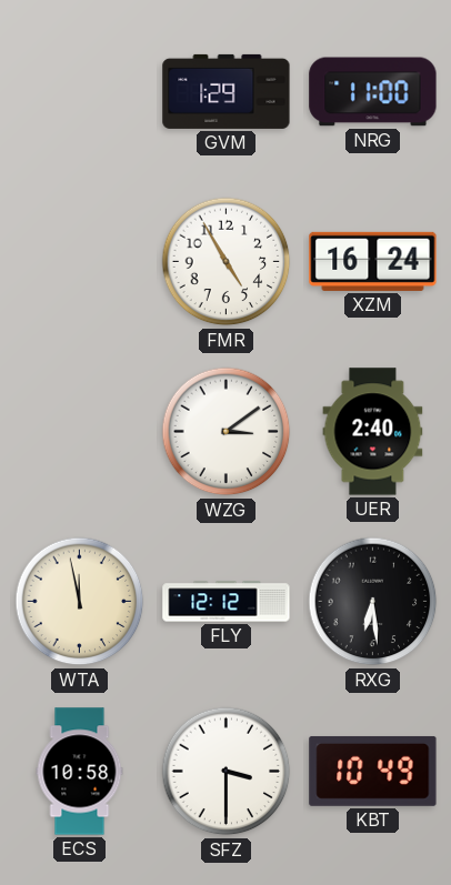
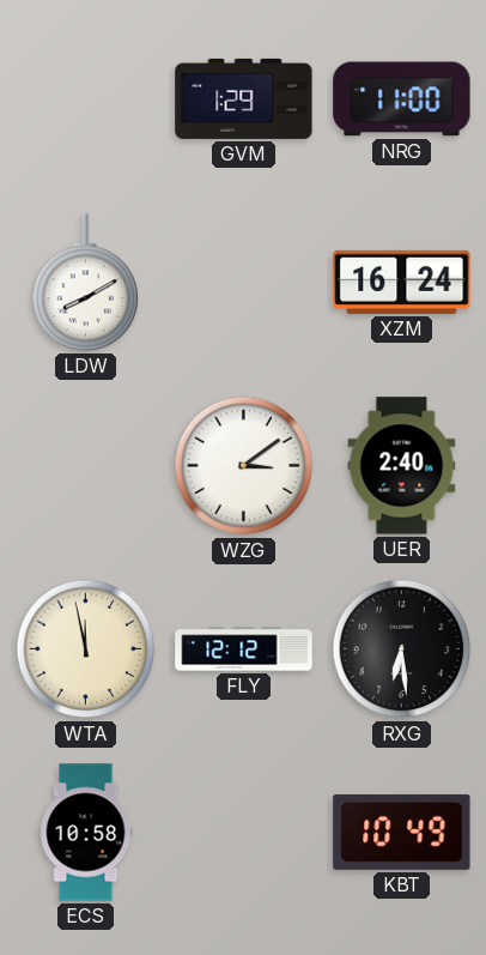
LDW: none -> 8:10
FMR: 4:55 -> none
SFZ: 3:30 -> none
